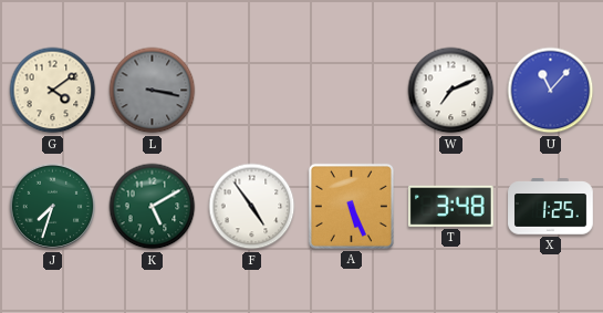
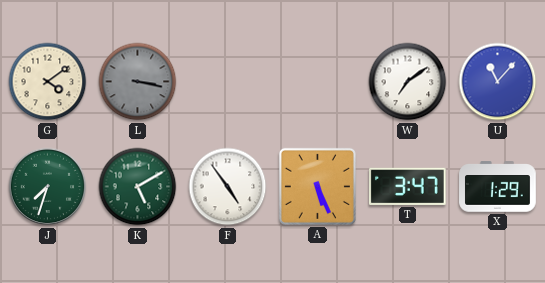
W: 7:11 -> 7:09
T: 3:48 -> 3:47
X: 1:25 -> 1:29
